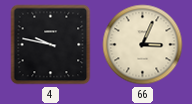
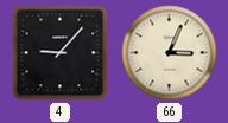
4: 9:47 -> 9:07
